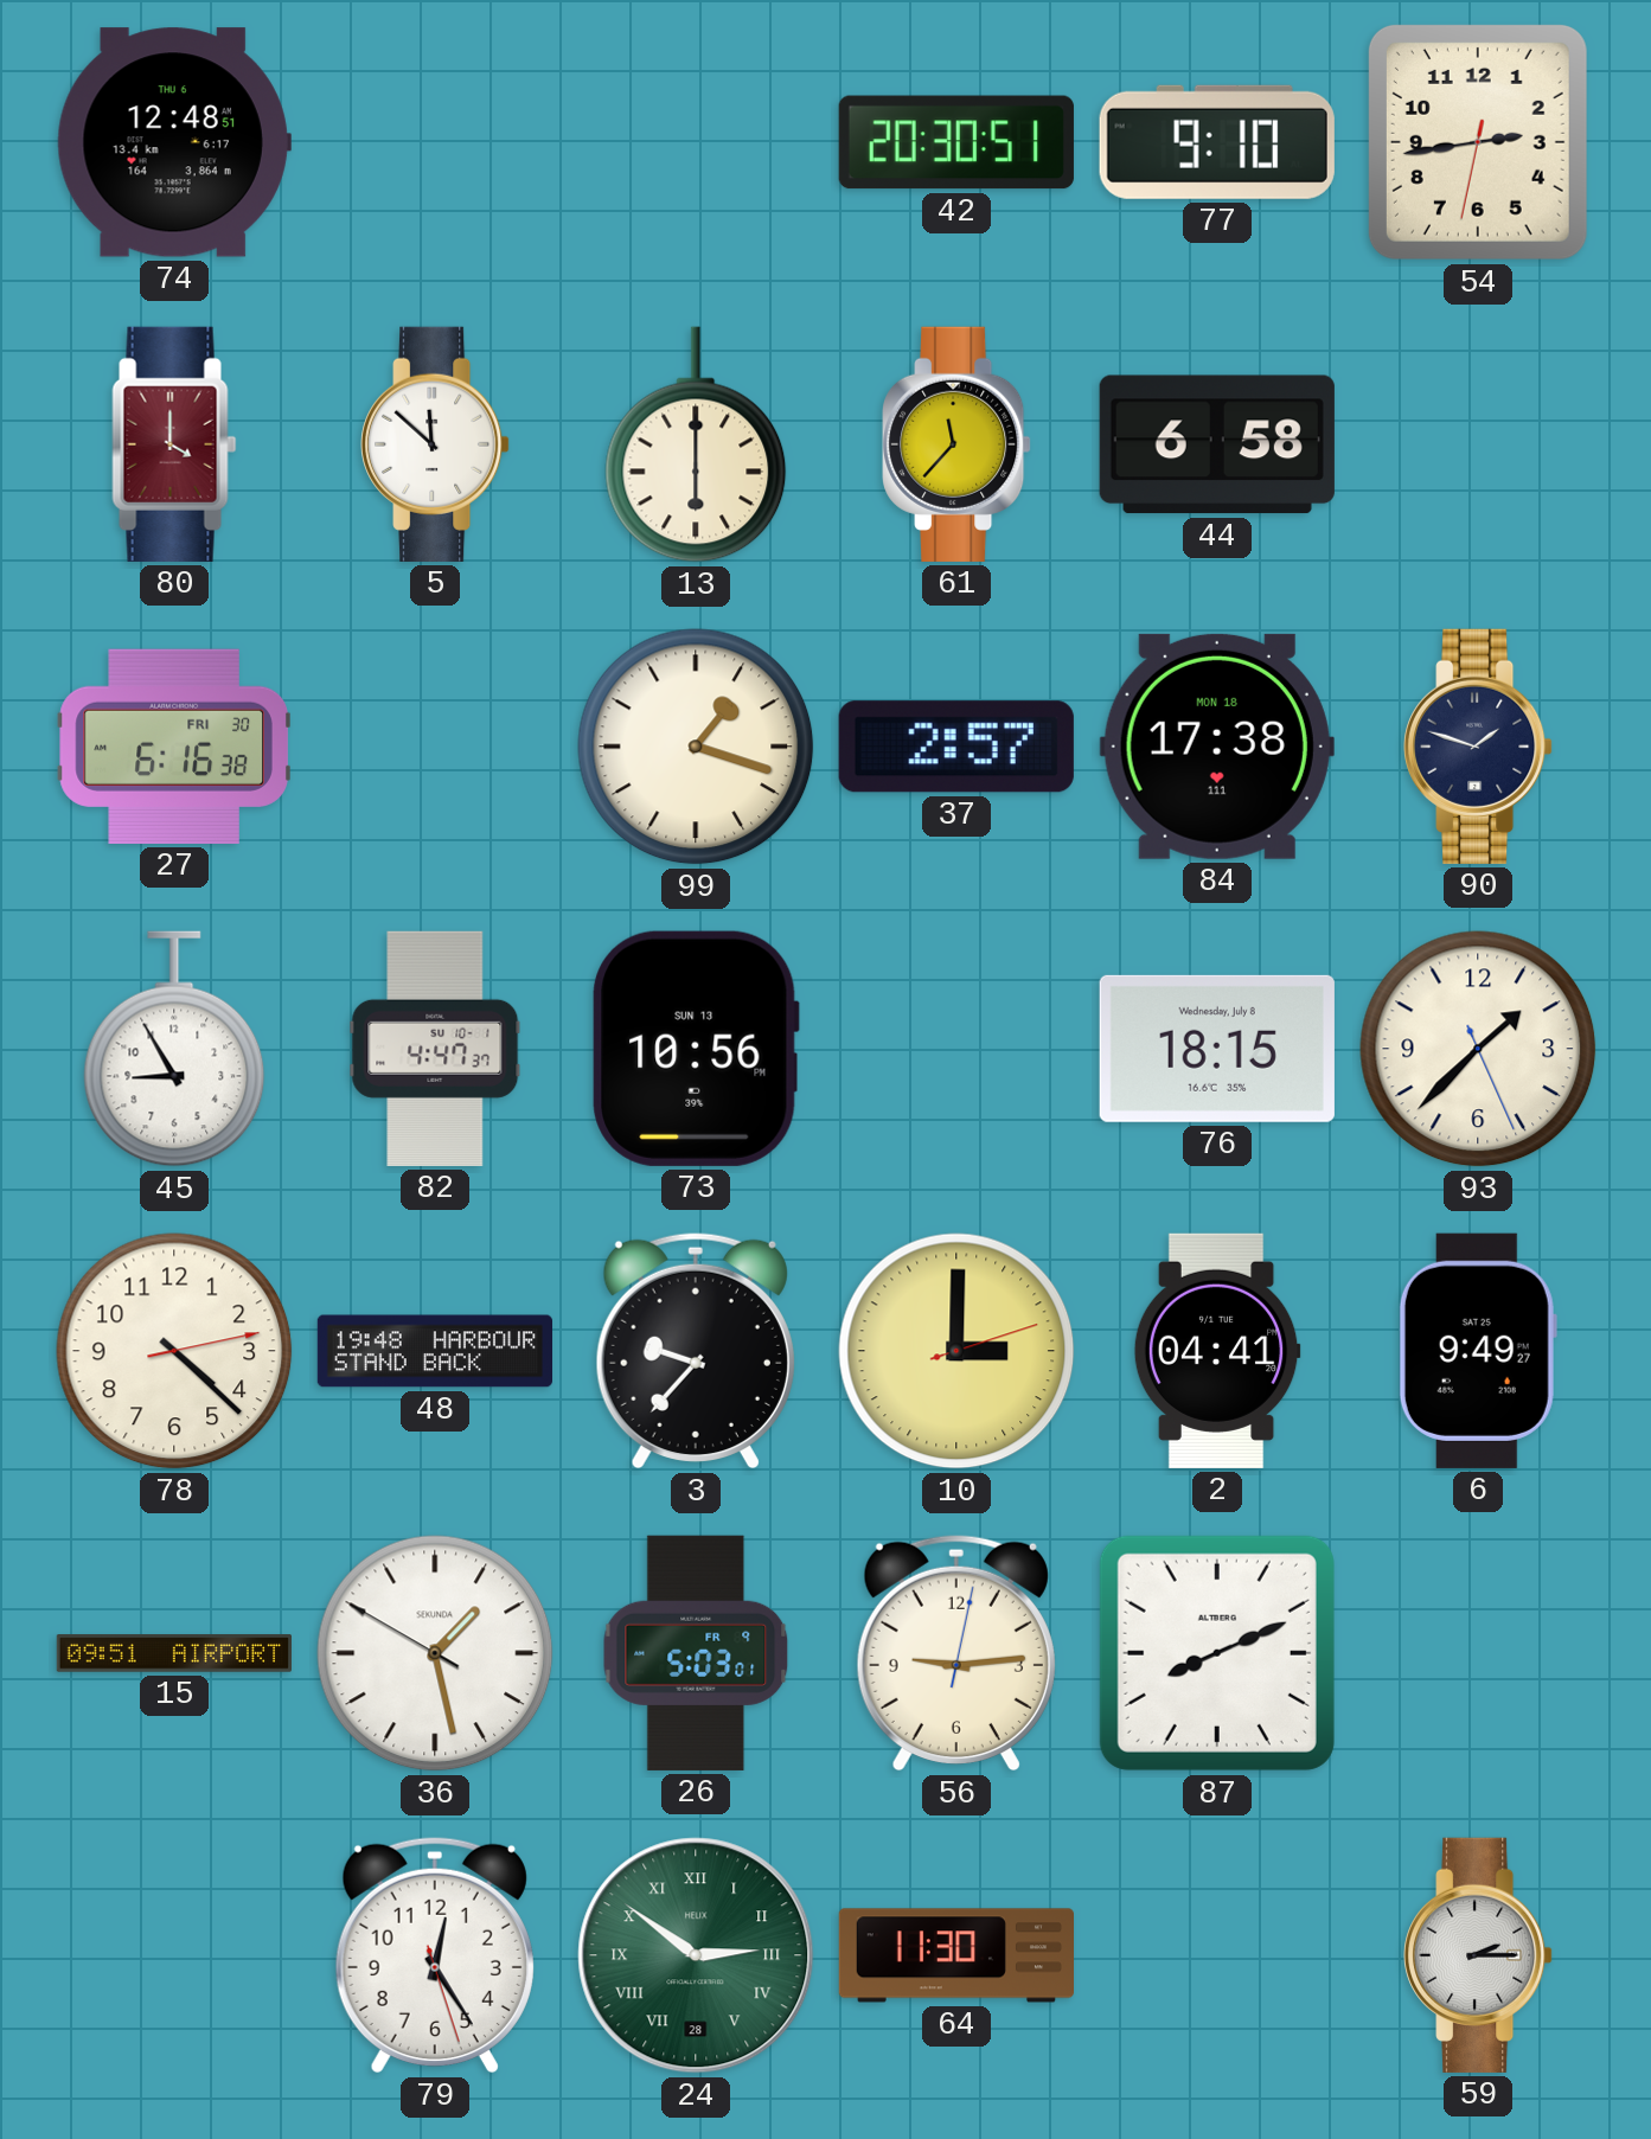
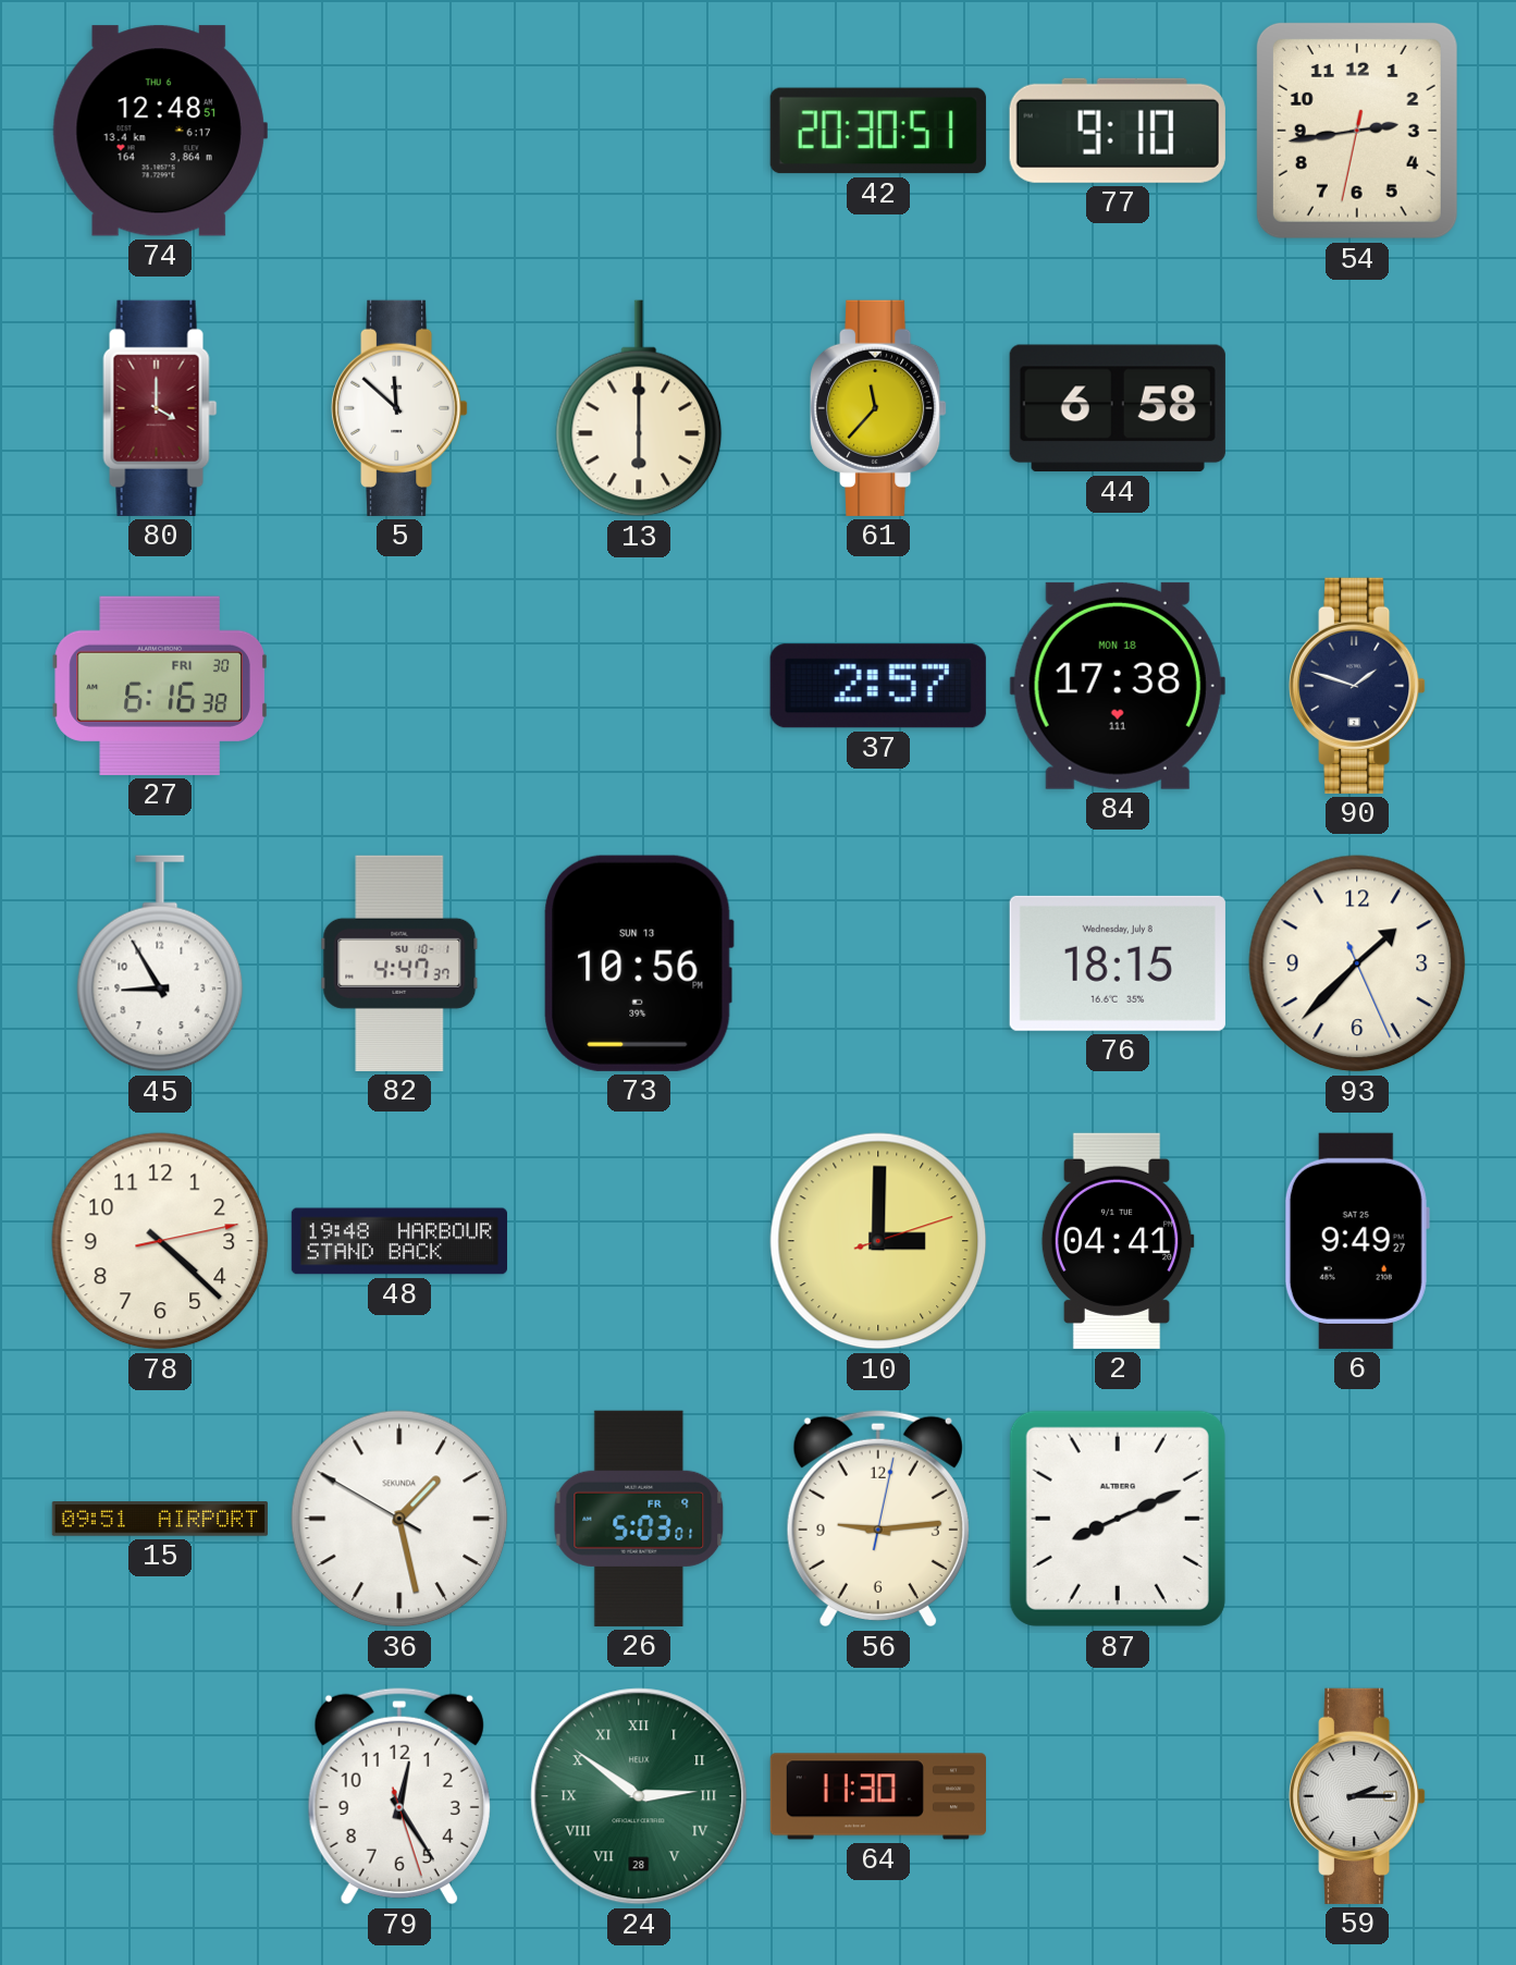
99: 1:18 -> none
3: 9:37 -> none
